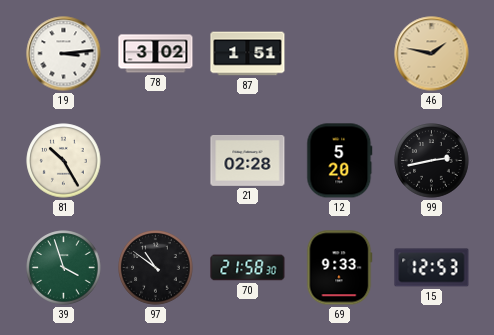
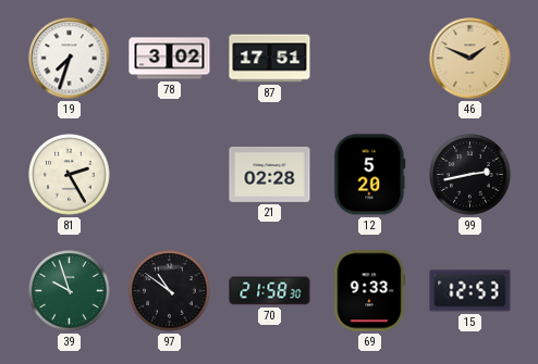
19: 3:14 -> 7:33
87: 1:51 -> 17:51
46: 1:47 -> 1:49
81: 10:25 -> 2:25
39: 3:57 -> 9:57
